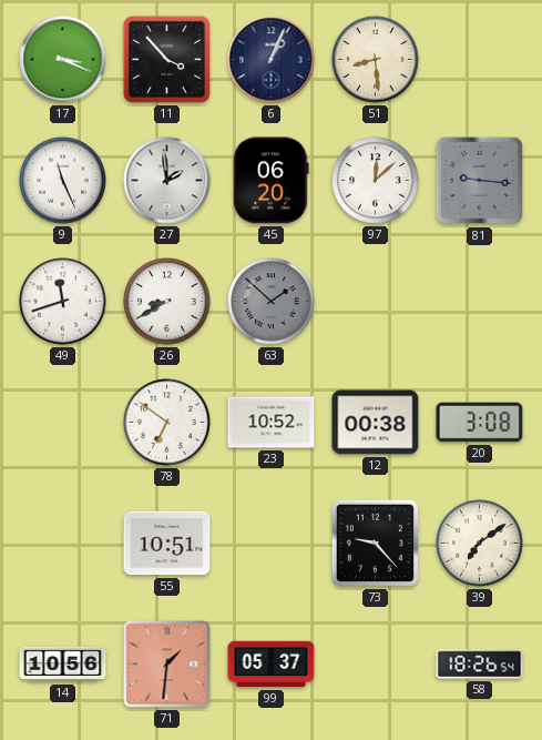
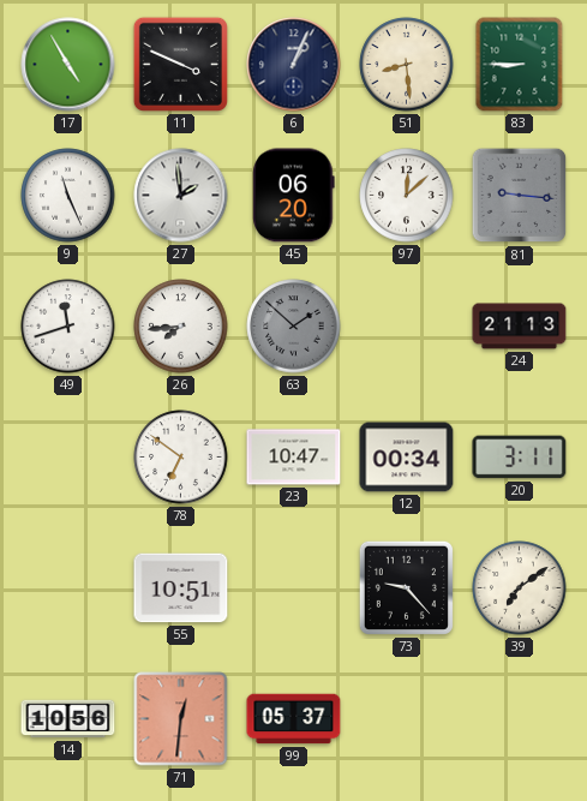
17: 3:19 -> 4:55
11: 3:53 -> 3:49
83: none -> 8:45
26: 8:40 -> 7:44
24: none -> 21:13
23: 10:52 -> 10:47
12: 00:38 -> 00:34
20: 3:08 -> 3:11
71: 1:31 -> 12:31
58: 18:26 -> none
